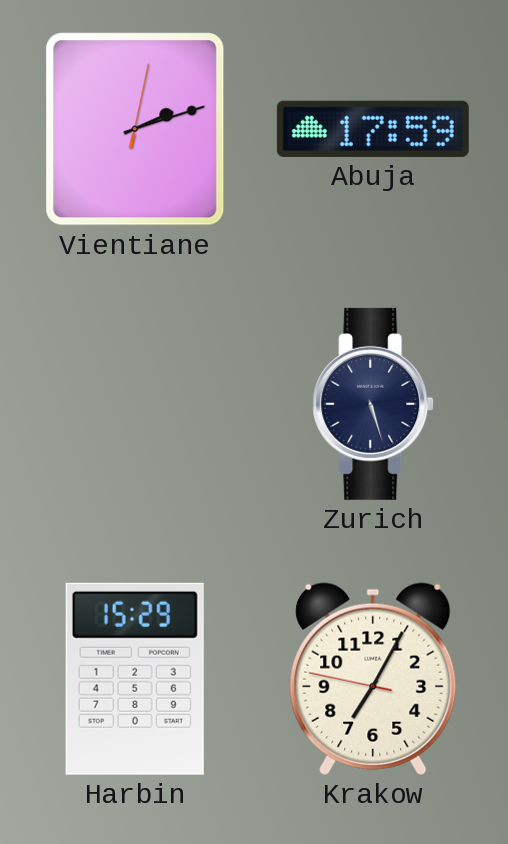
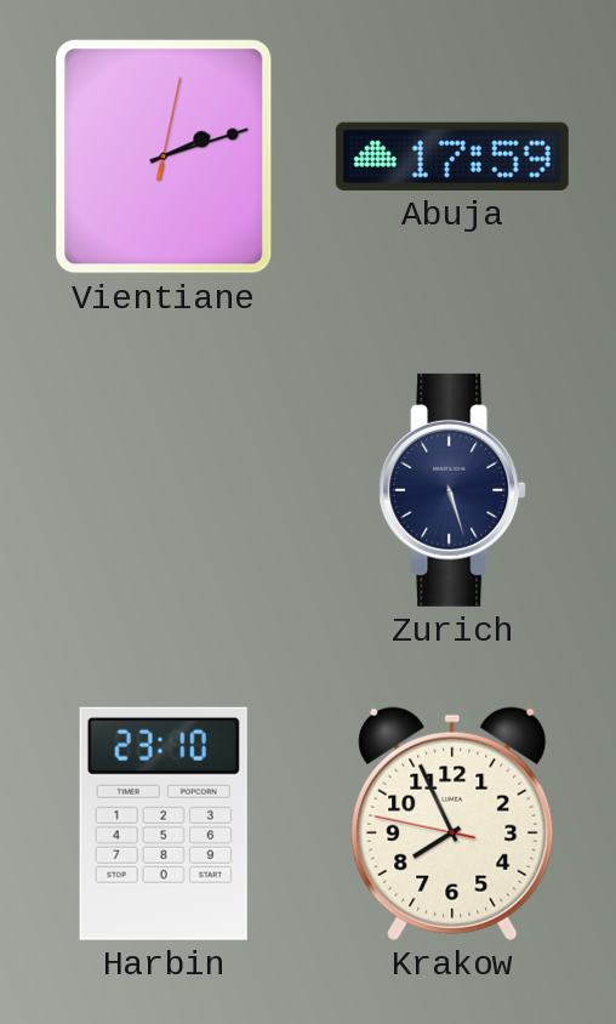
Harbin: 15:29 -> 23:10
Krakow: 7:04 -> 7:55
